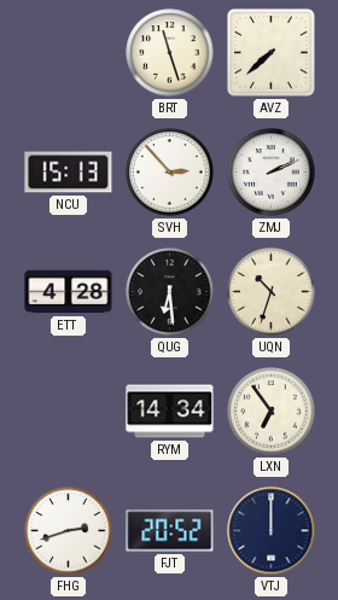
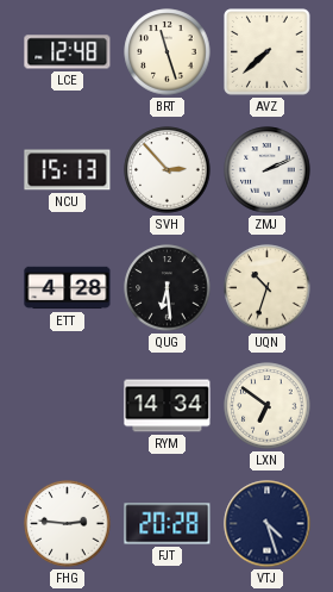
LCE: none -> 12:48
LXN: 6:54 -> 6:51
FHG: 2:42 -> 2:46
FJT: 20:52 -> 20:28
VTJ: 12:00 -> 4:27
